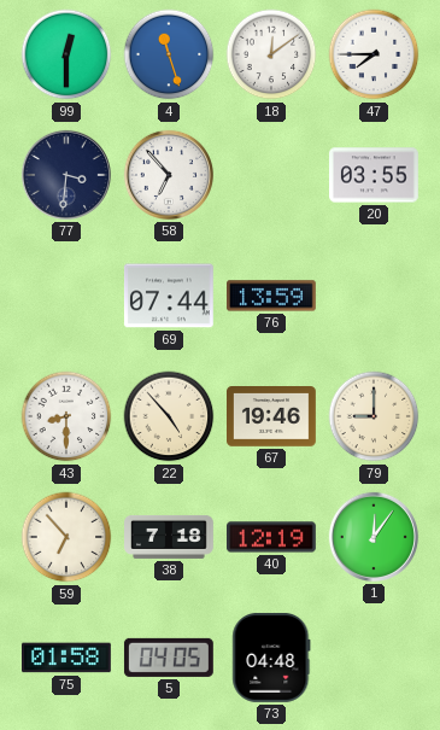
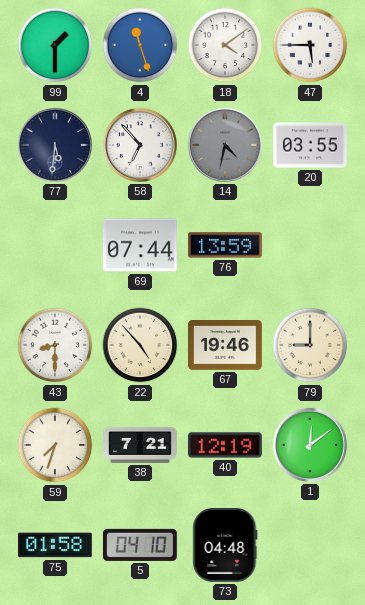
99: 12:30 -> 1:30
18: 12:09 -> 4:09
47: 7:45 -> 5:45
77: 3:31 -> 5:31
14: none -> 4:32
59: 6:53 -> 7:33
38: 7:18 -> 7:21
1: 12:06 -> 12:09
5: 04:05 -> 04:10
